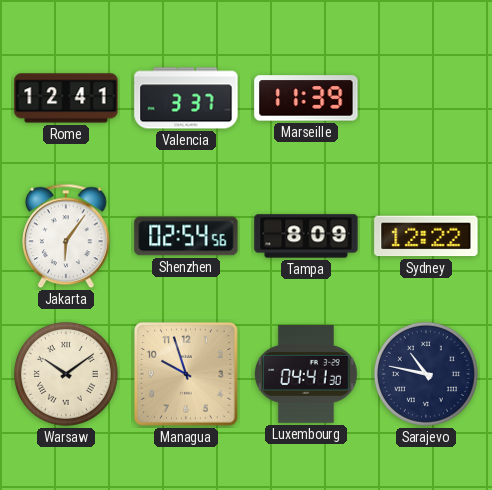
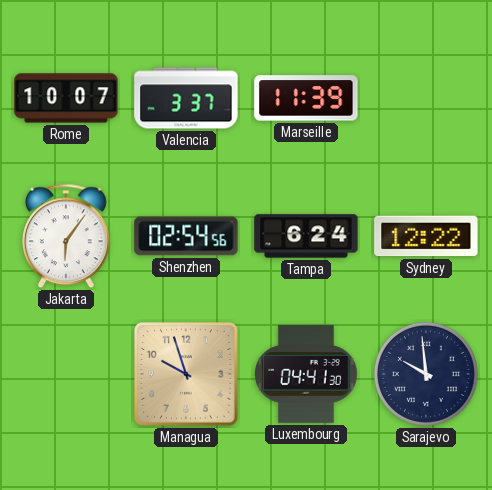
Rome: 12:41 -> 10:07
Tampa: 8:09 -> 6:24
Warsaw: 10:09 -> none
Sarajevo: 10:47 -> 9:59
